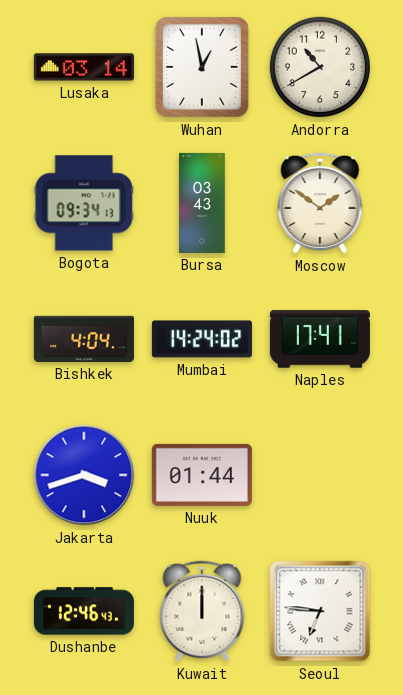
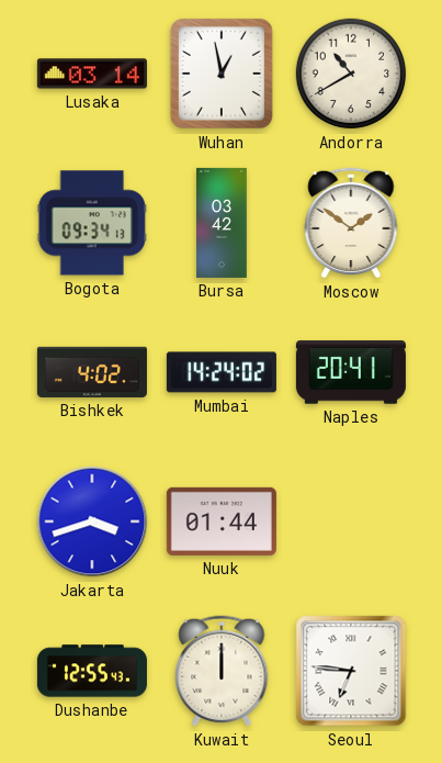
Bursa: 03:43 -> 03:42
Bishkek: 4:04 -> 4:02
Naples: 17:41 -> 20:41
Dushanbe: 12:46 -> 12:55
